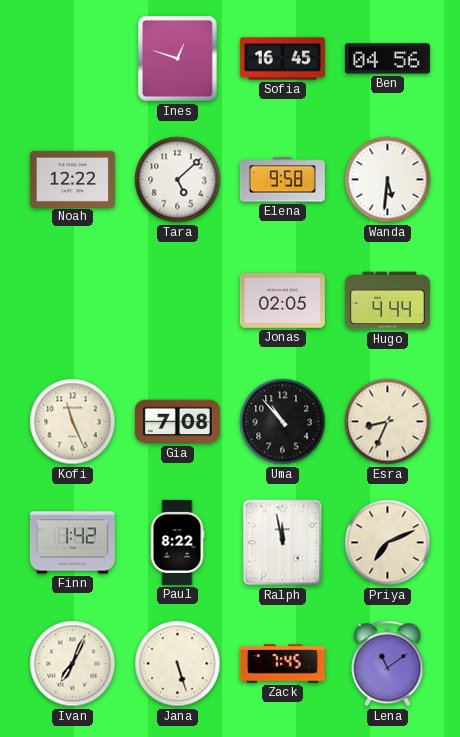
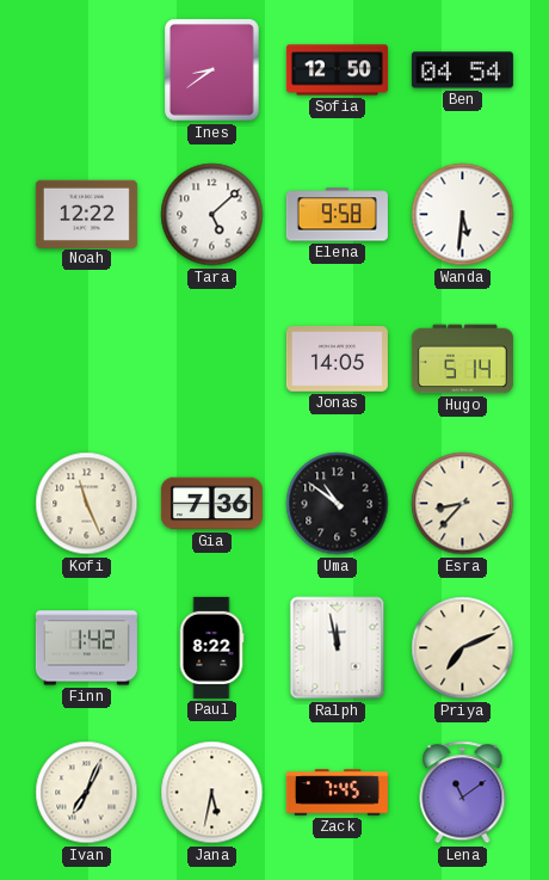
Ines: 12:48 -> 8:39
Sofia: 16:45 -> 12:50
Ben: 04:56 -> 04:54
Jonas: 02:05 -> 14:05
Hugo: 4:44 -> 5:14
Gia: 7:08 -> 7:36
Uma: 10:53 -> 10:51
Esra: 8:34 -> 8:37
Jana: 5:27 -> 5:32
